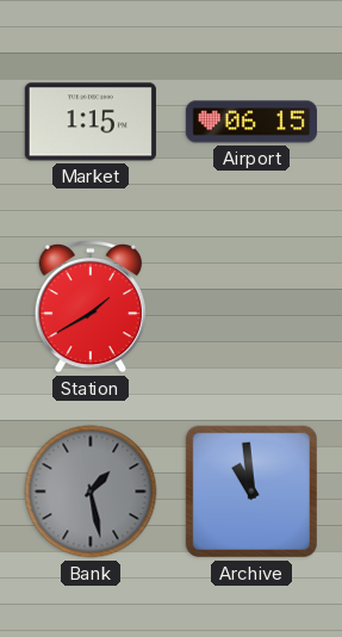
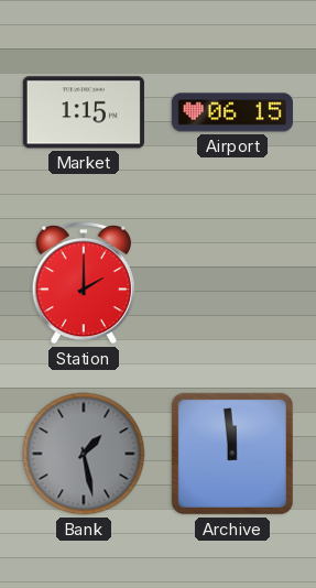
Station: 1:40 -> 2:00
Archive: 10:59 -> 11:59
